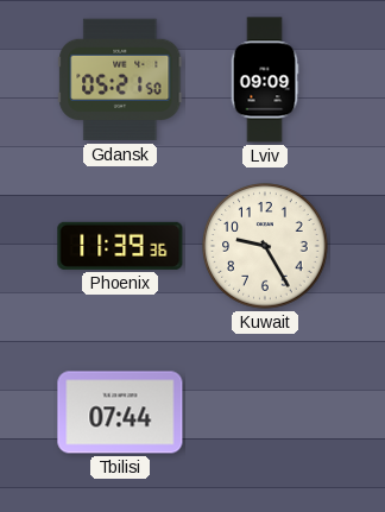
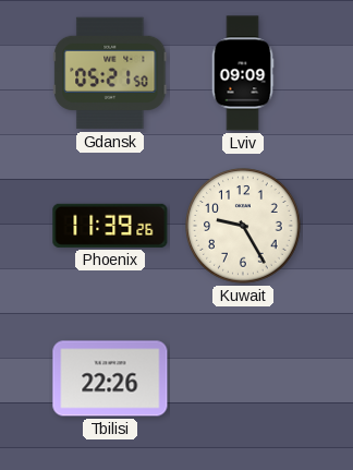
Phoenix: 11:39:36 -> 11:39:26
Tbilisi: 07:44 -> 22:26
